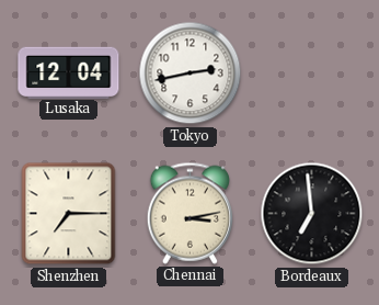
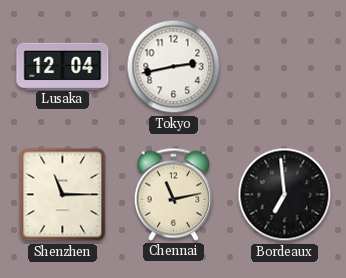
Shenzhen: 7:15 -> 11:15
Chennai: 3:13 -> 11:13
